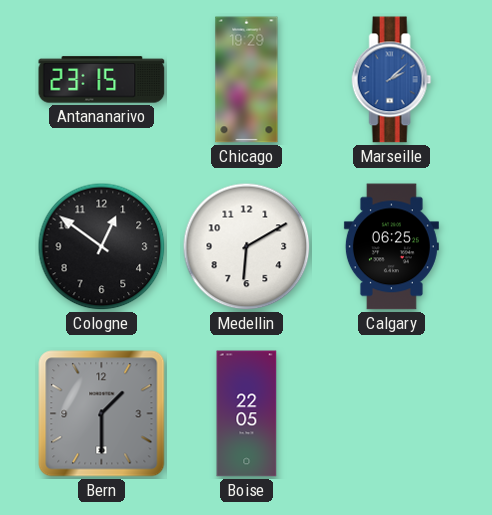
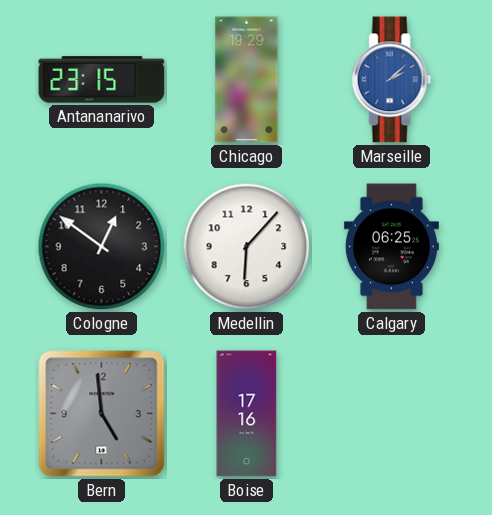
Medellin: 6:10 -> 6:07
Bern: 1:30 -> 4:59
Boise: 22:05 -> 17:16
